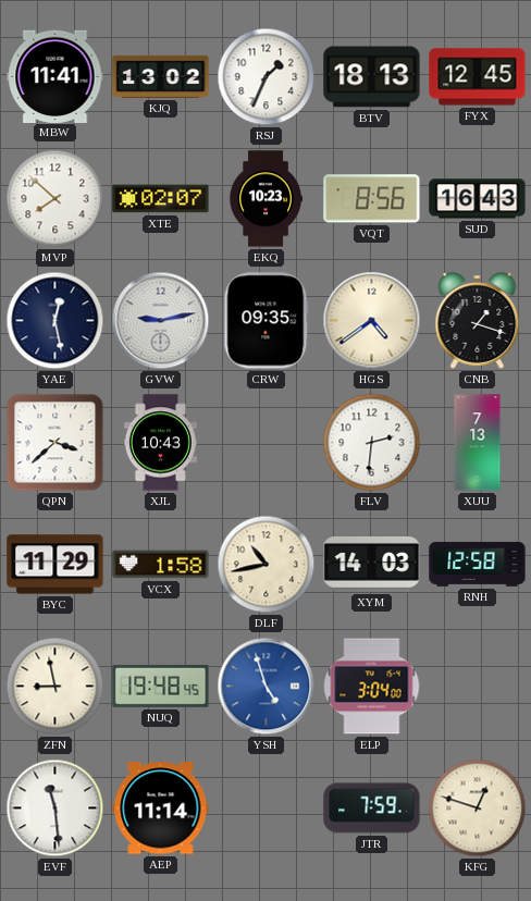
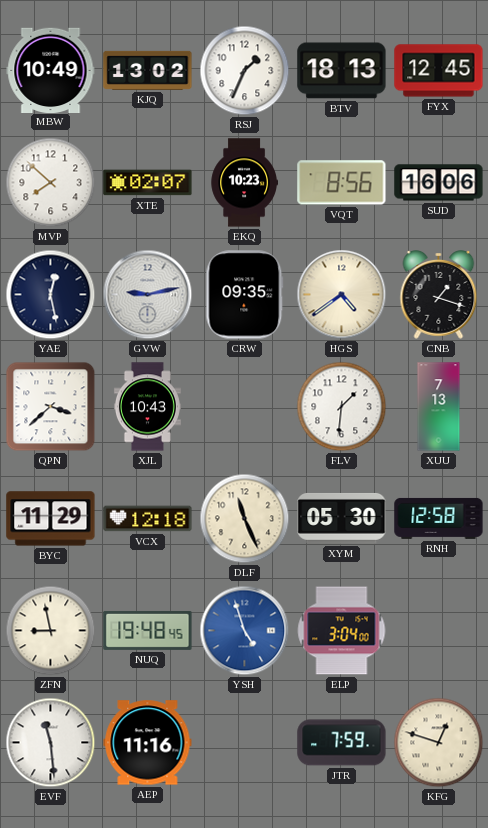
MBW: 11:41 -> 10:49
SUD: 16:43 -> 16:06
FLV: 2:31 -> 1:31
VCX: 1:58 -> 12:18
DLF: 10:43 -> 11:26
XYM: 14:03 -> 05:30
AEP: 11:14 -> 11:16
